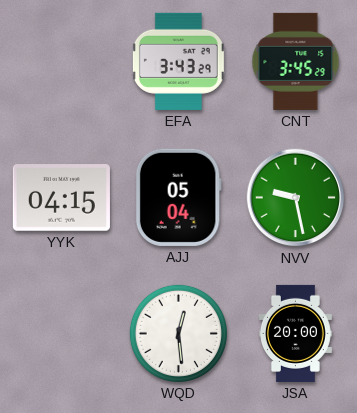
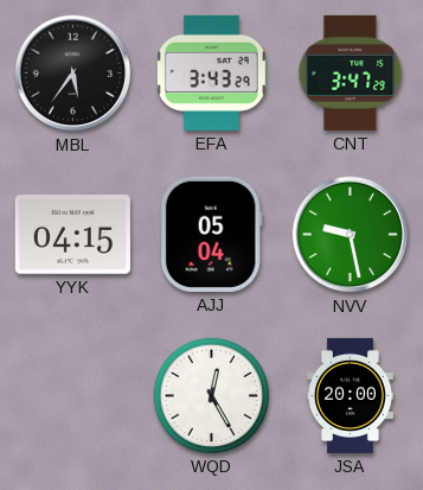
MBL: none -> 5:36
CNT: 3:45 -> 3:47
WQD: 12:29 -> 12:25
